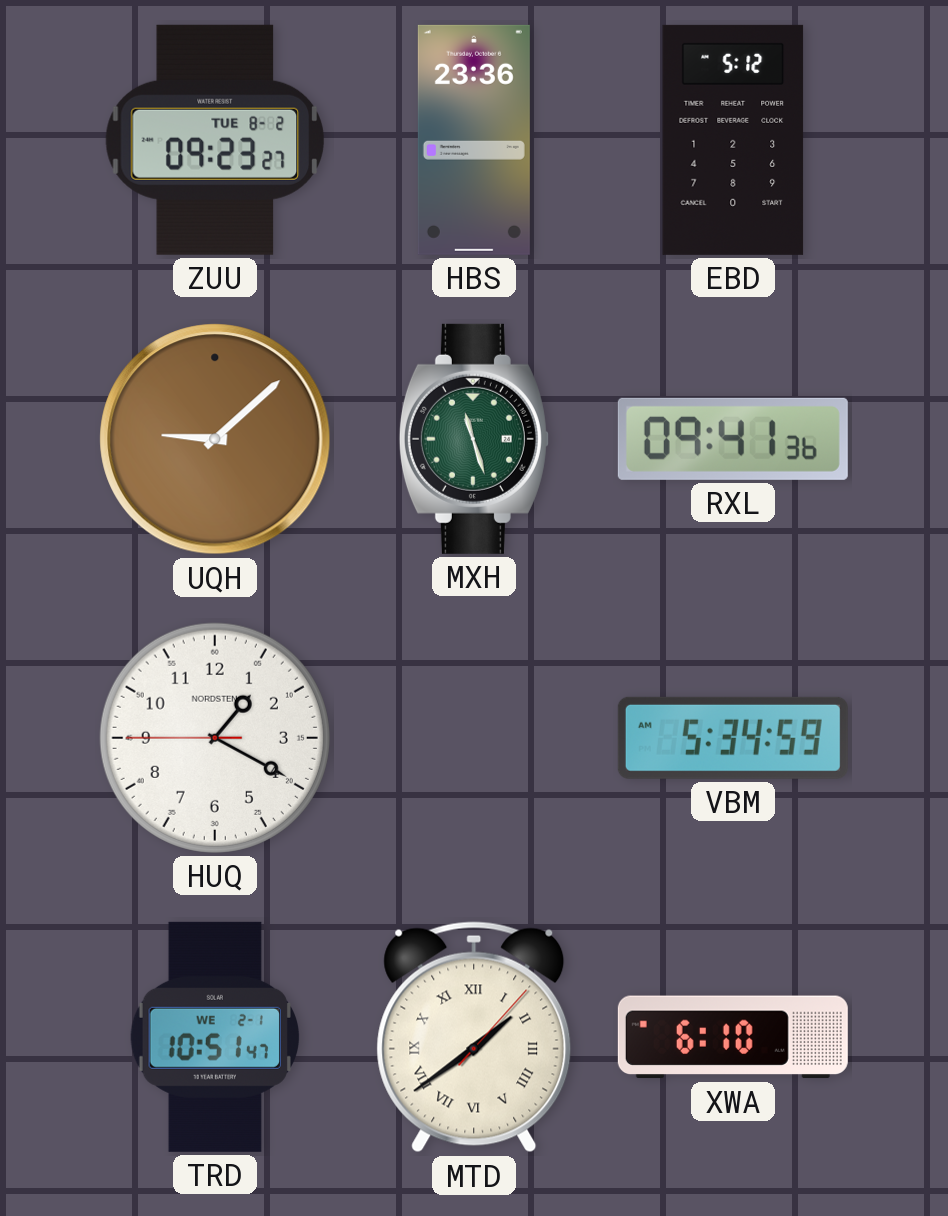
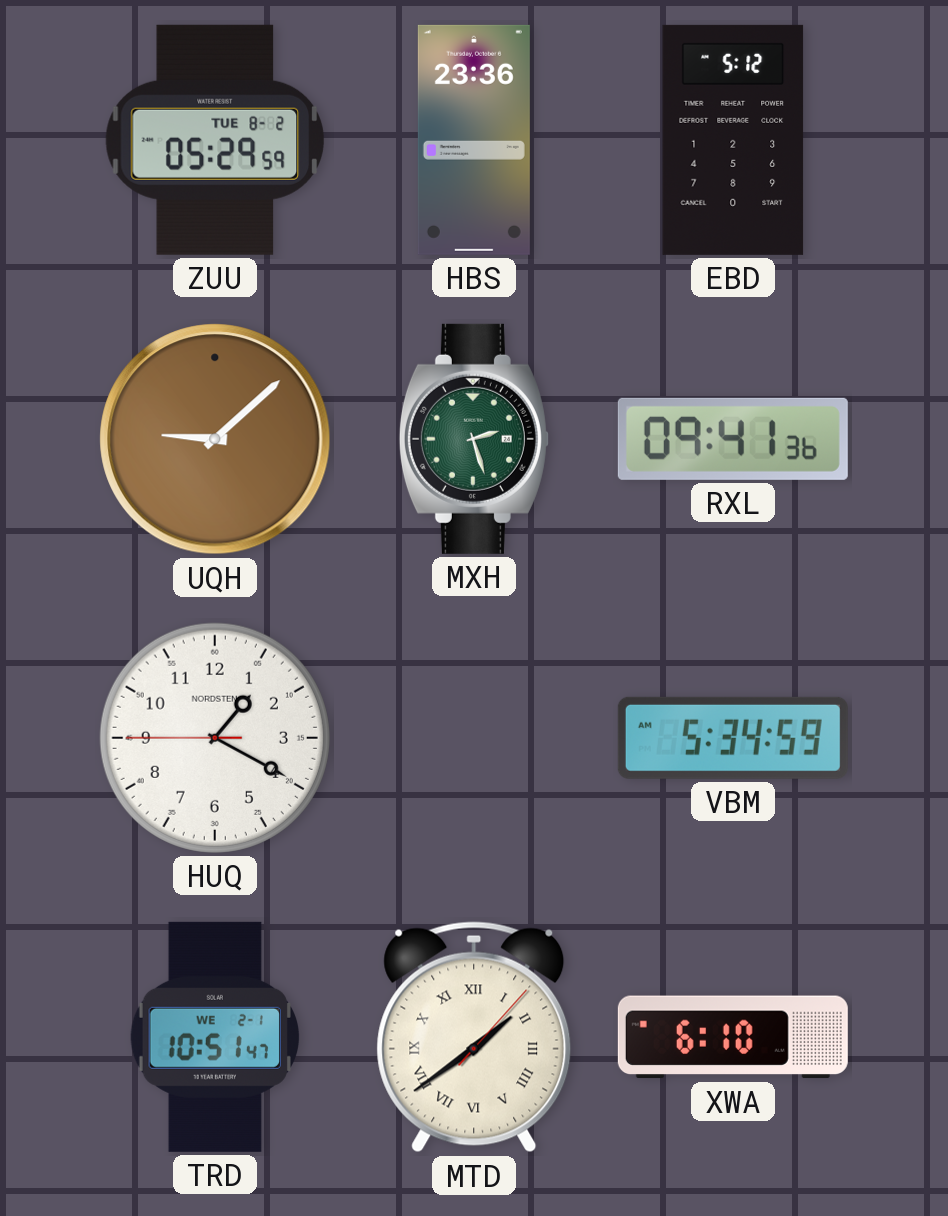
ZUU: 09:23 -> 05:29
MXH: 11:27 -> 2:27
